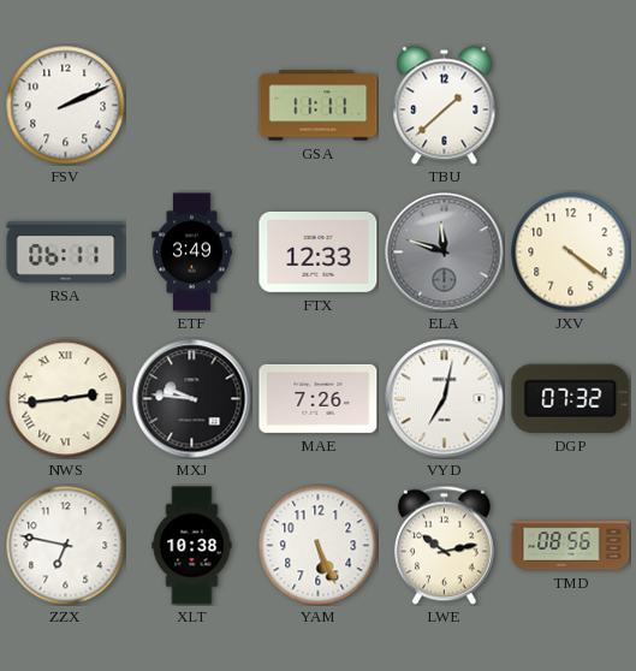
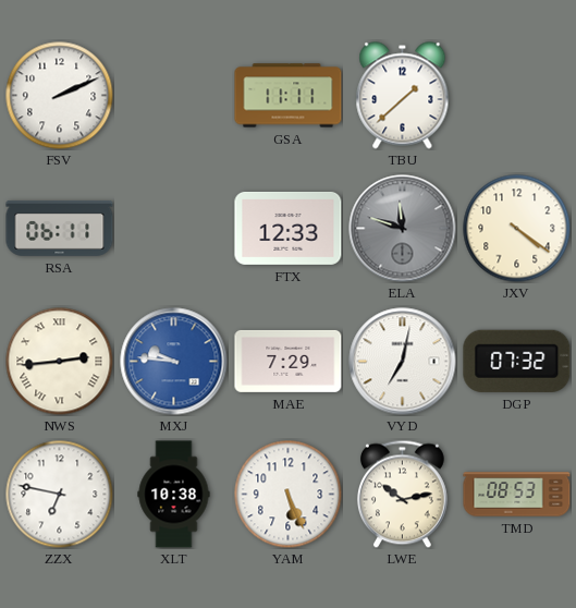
ETF: 3:49 -> none
MXJ dial: black -> blue
MAE: 7:26 -> 7:29
TMD: 08:56 -> 08:53
